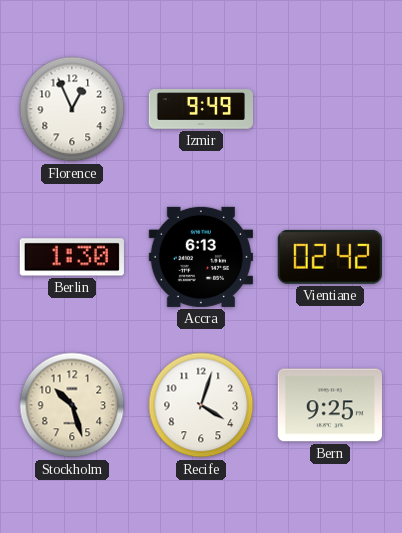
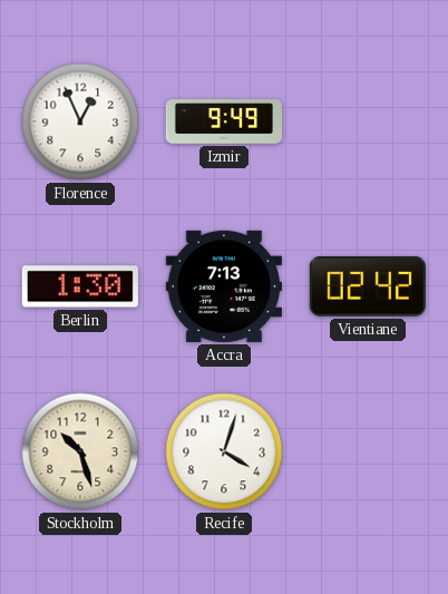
Accra: 6:13 -> 7:13
Bern: 9:25 -> none
